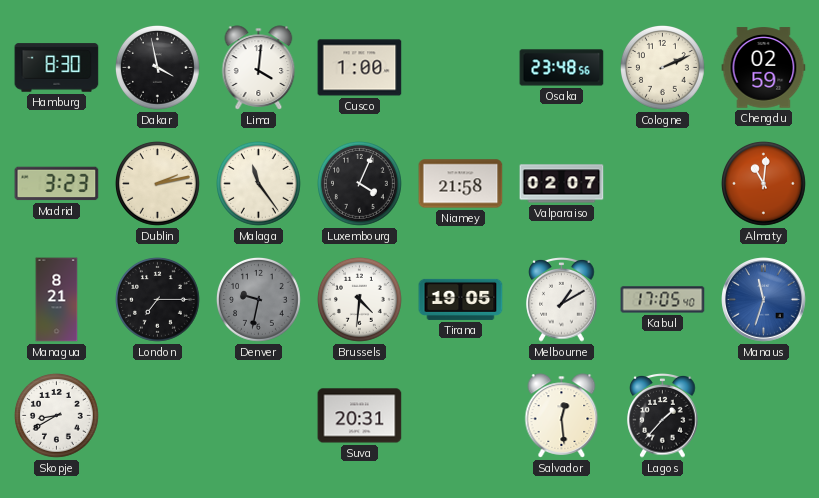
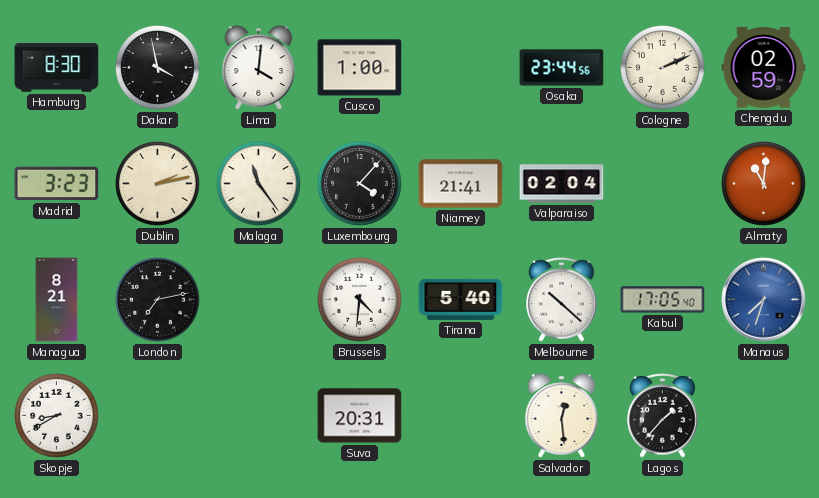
Osaka: 23:48 -> 23:44
Luxembourg: 4:04 -> 4:07
Niamey: 21:58 -> 21:41
Valparaiso: 02:07 -> 02:04
London: 7:15 -> 7:13
Denver: 9:32 -> none
Tirana: 19:05 -> 5:40
Melbourne: 1:10 -> 10:22
Manaus: 11:33 -> 7:33
